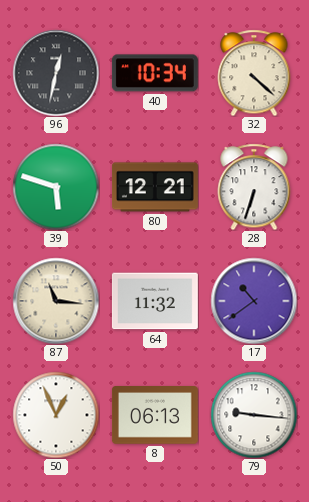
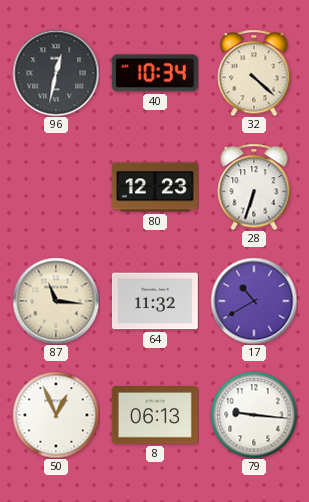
39: 5:48 -> none
80: 12:21 -> 12:23
17: 10:39 -> 10:40
